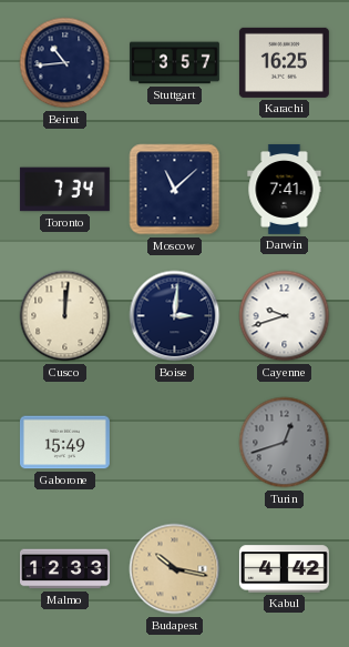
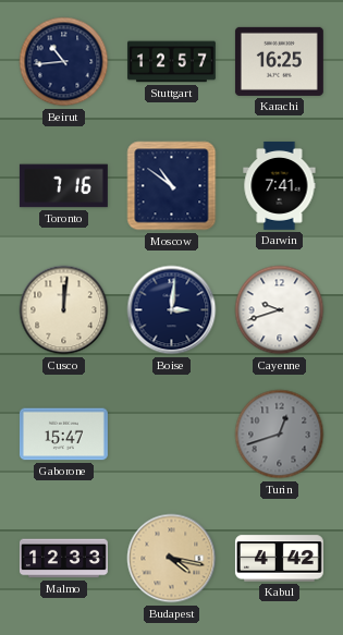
Stuttgart: 3:57 -> 12:57
Toronto: 7:34 -> 7:16
Moscow: 11:08 -> 10:51
Gaborone: 15:49 -> 15:47
Budapest: 10:17 -> 4:17
